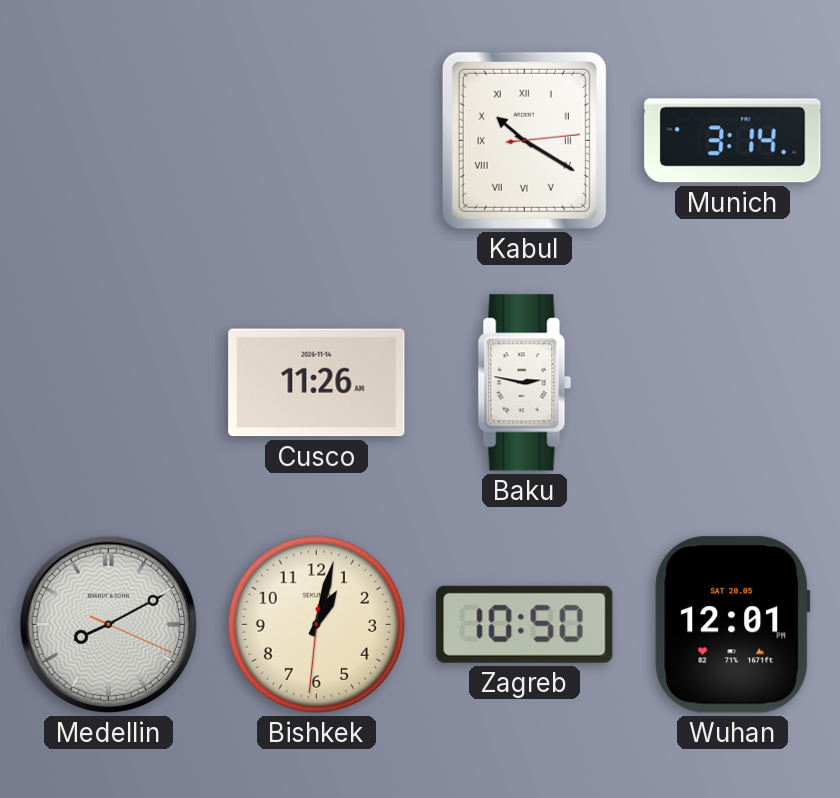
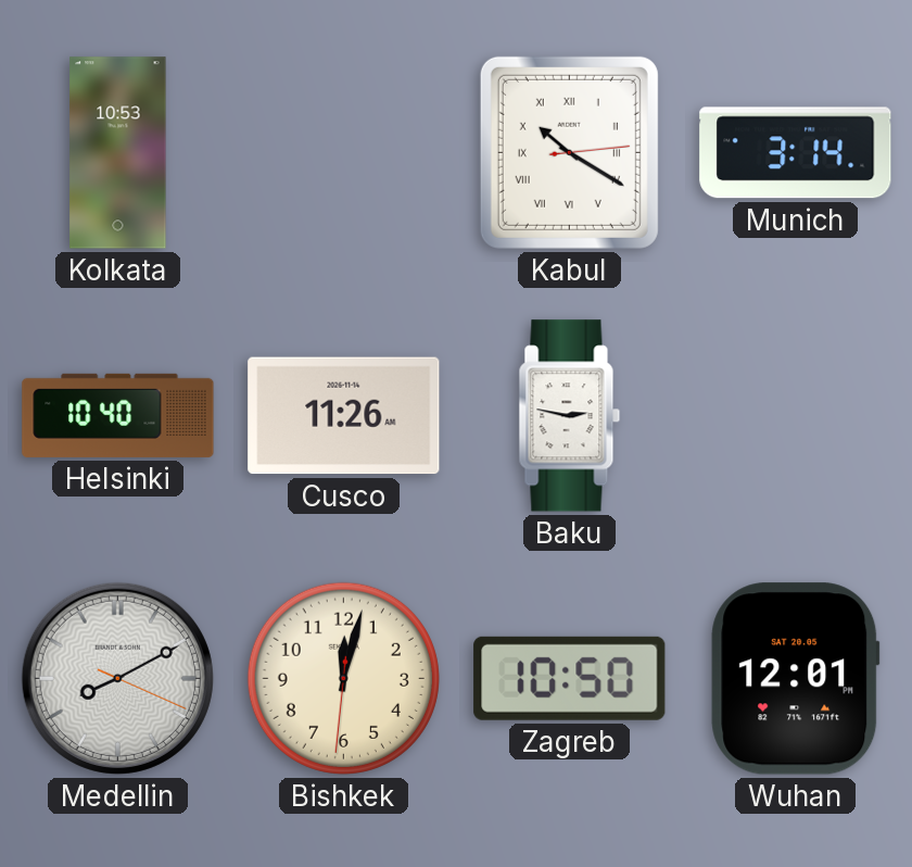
Kolkata: none -> 10:53
Helsinki: none -> 10:40
Bishkek: 1:02 -> 12:02
